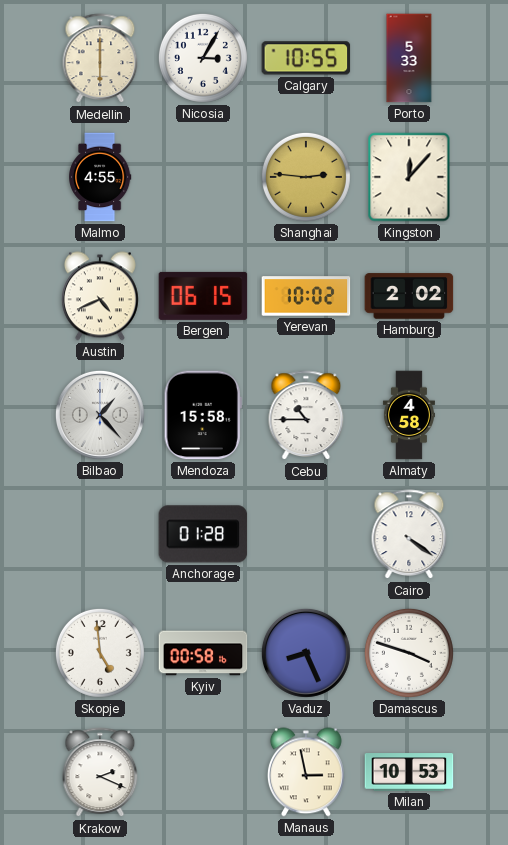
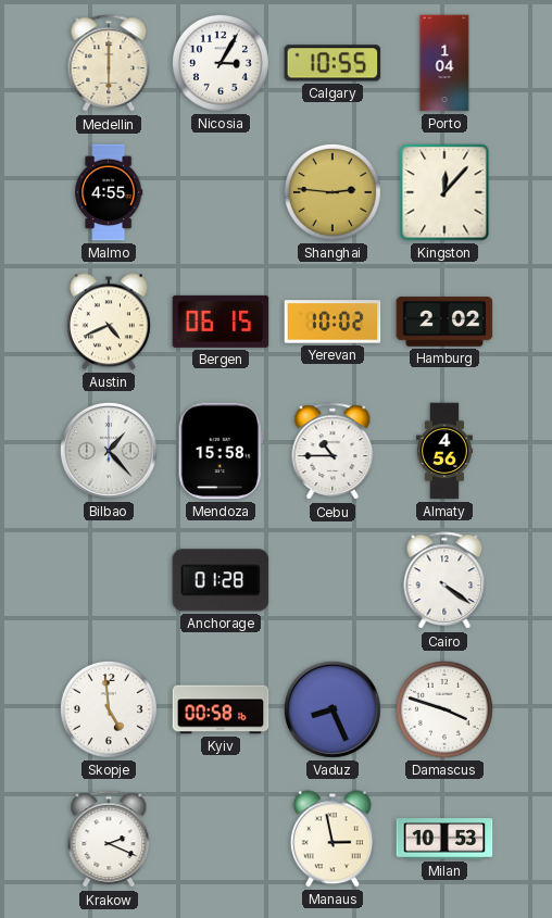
Porto: 5:33 -> 1:04
Almaty: 4:58 -> 4:56
